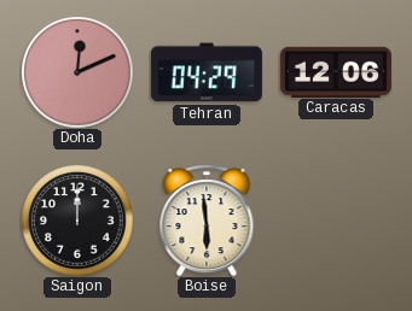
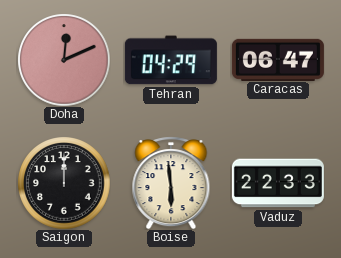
Caracas: 12:06 -> 06:47
Vaduz: none -> 22:33
